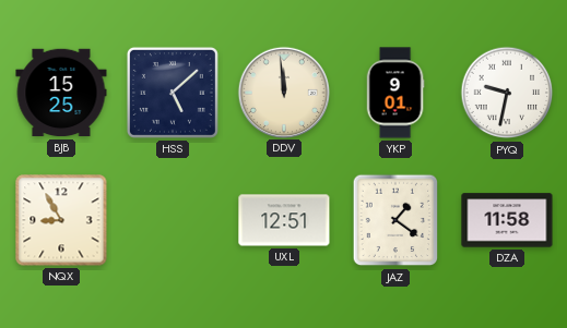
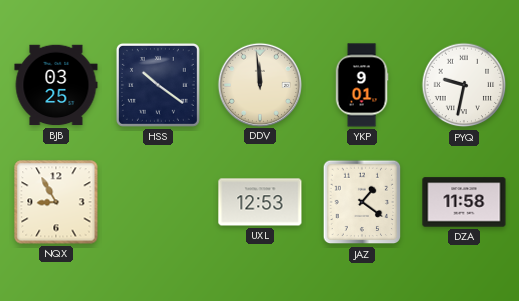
BJB: 15:25 -> 03:25
HSS: 5:08 -> 10:21
UXL: 12:51 -> 12:53
